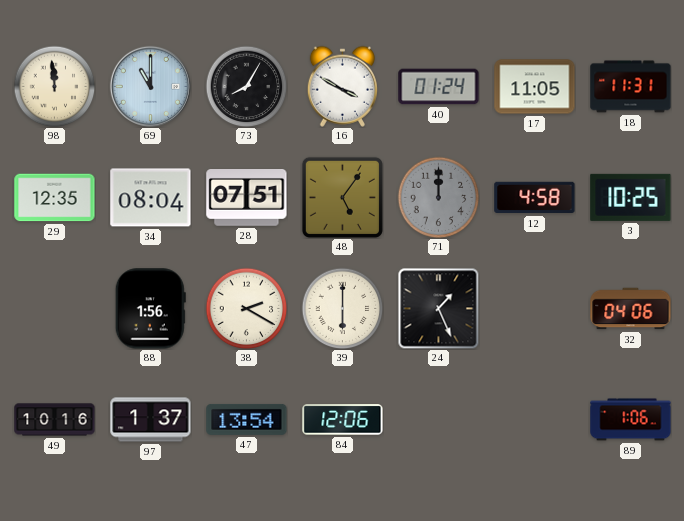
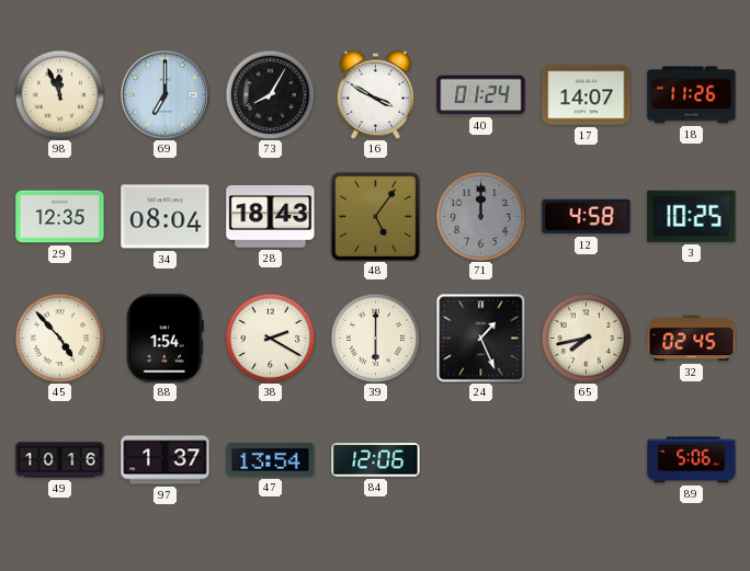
98: 11:59 -> 11:56
69: 11:00 -> 7:00
17: 11:05 -> 14:07
18: 11:31 -> 11:26
28: 07:51 -> 18:43
45: none -> 4:53
88: 1:56 -> 1:54
65: none -> 7:43
32: 04:06 -> 02:45
89: 1:06 -> 5:06
